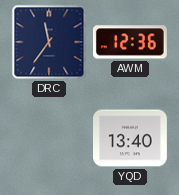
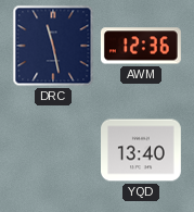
DRC: 11:36 -> 11:28
